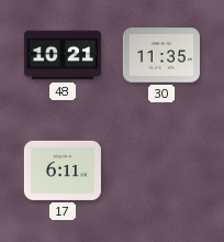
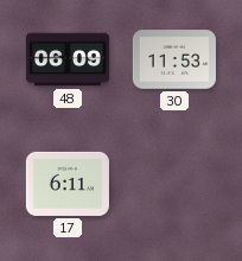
48: 10:21 -> 06:09
30: 11:35 -> 11:53
